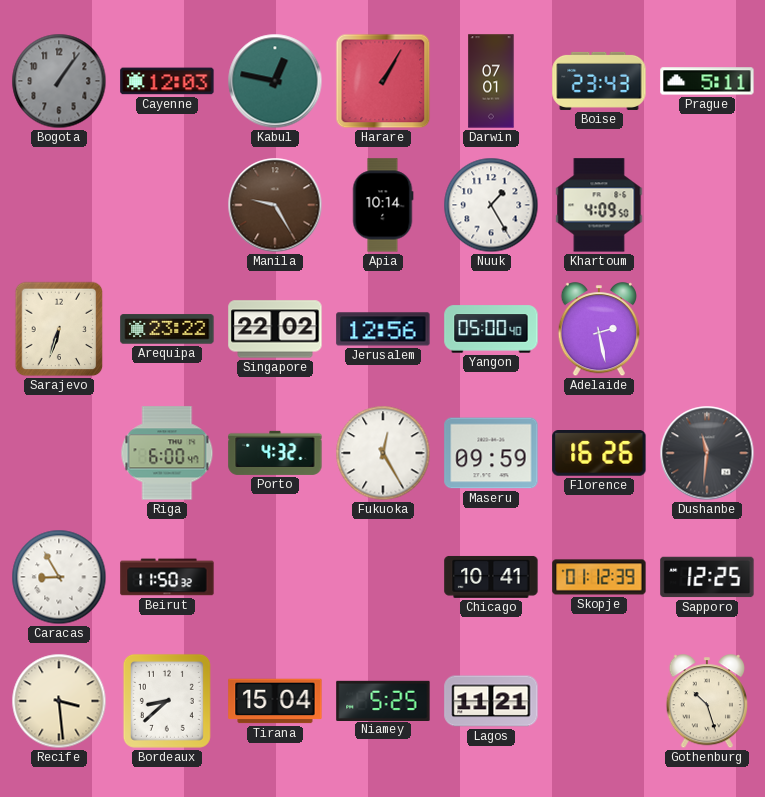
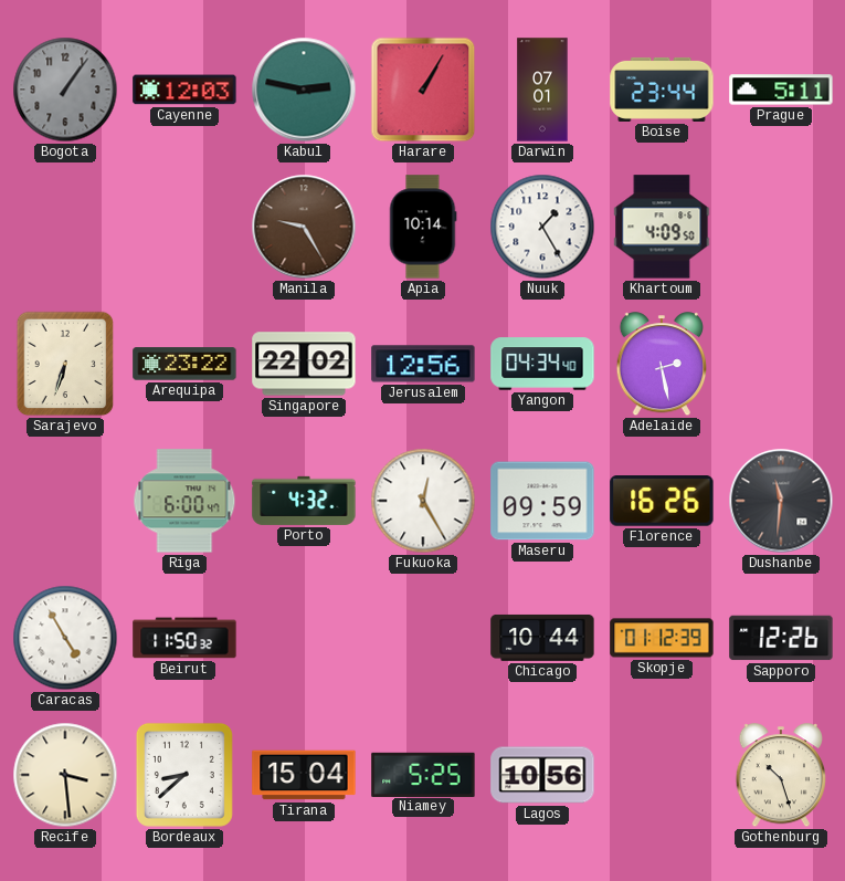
Kabul: 12:47 -> 2:47
Boise: 23:43 -> 23:44
Yangon: 05:00 -> 04:34
Caracas: 8:55 -> 4:55
Chicago: 10:41 -> 10:44
Sapporo: 12:25 -> 12:26
Lagos: 11:21 -> 10:56
